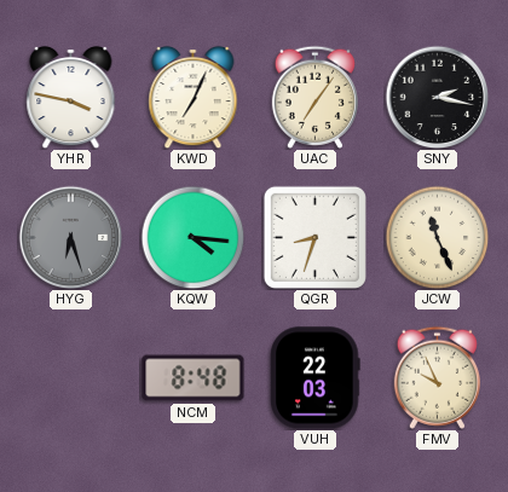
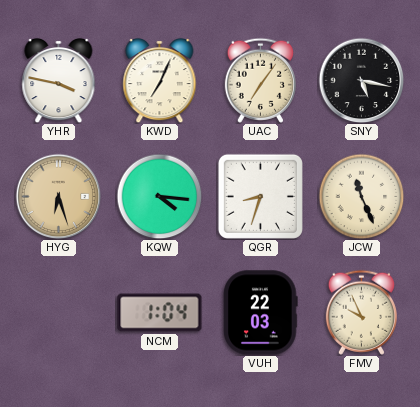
SNY: 2:17 -> 5:17
HYG dial: grey -> champagne
NCM: 8:48 -> 1:04
